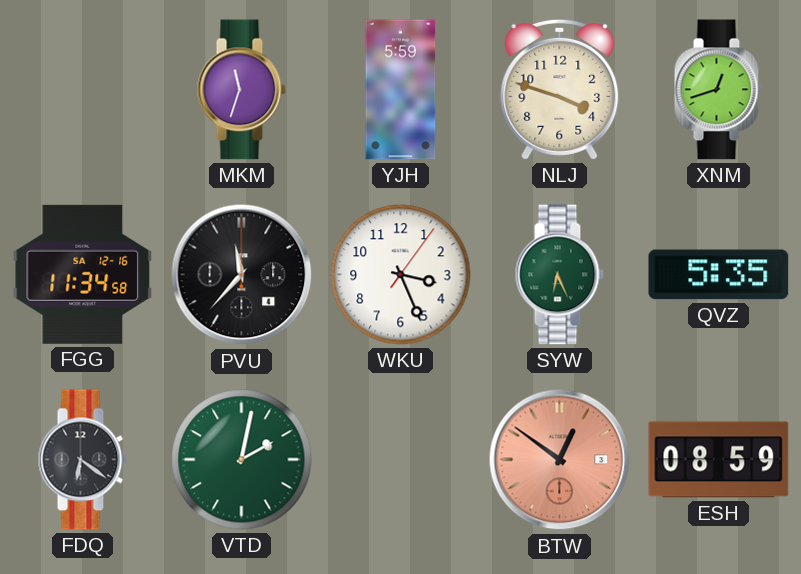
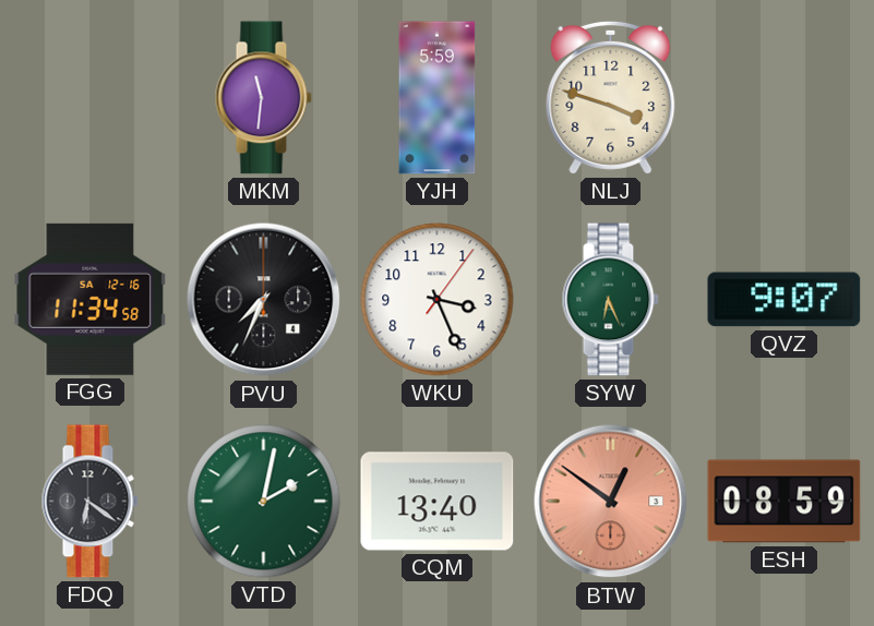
MKM: 11:33 -> 11:31
XNM: 12:42 -> none
PVU: 11:37 -> 7:34
QVZ: 5:35 -> 9:07
CQM: none -> 13:40
